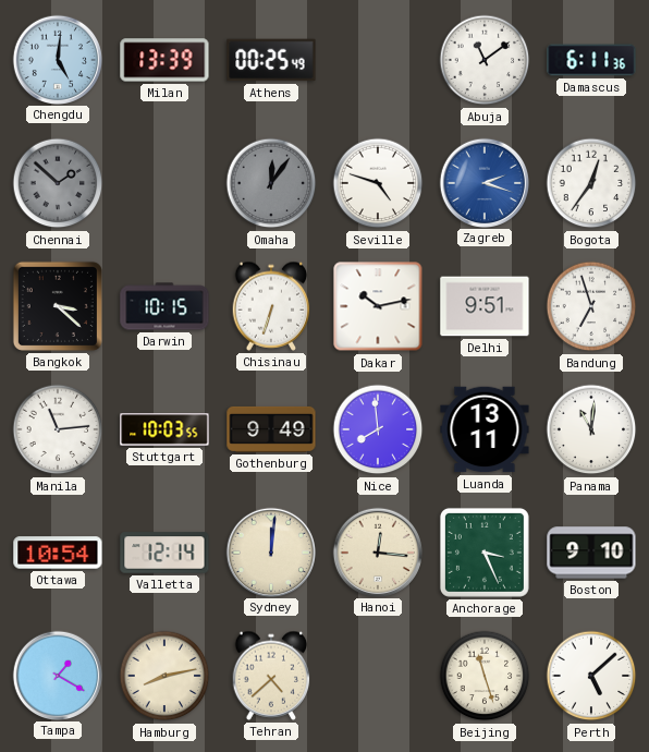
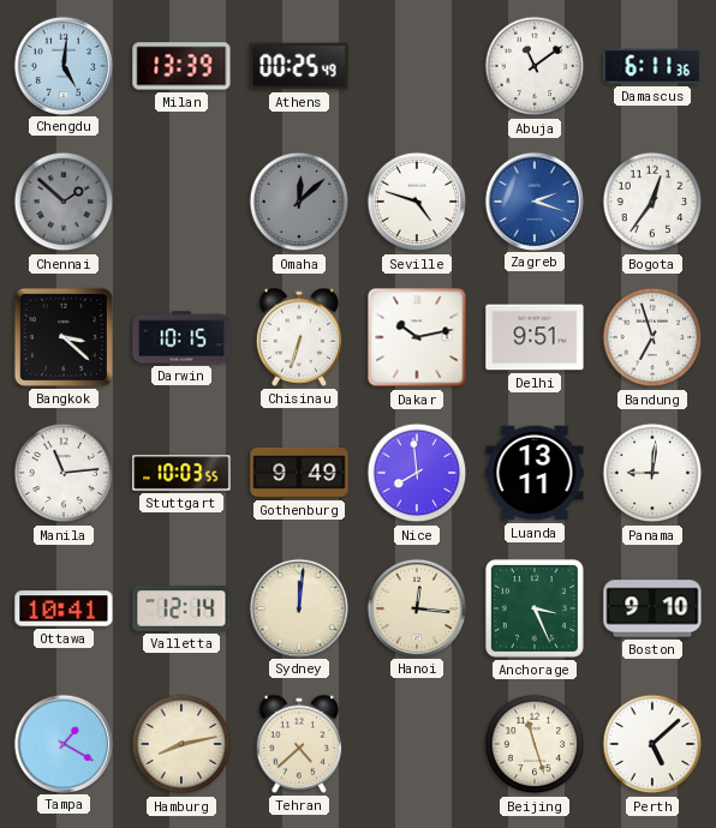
Omaha: 12:06 -> 12:08
Panama: 11:01 -> 9:01
Ottawa: 10:54 -> 10:41
